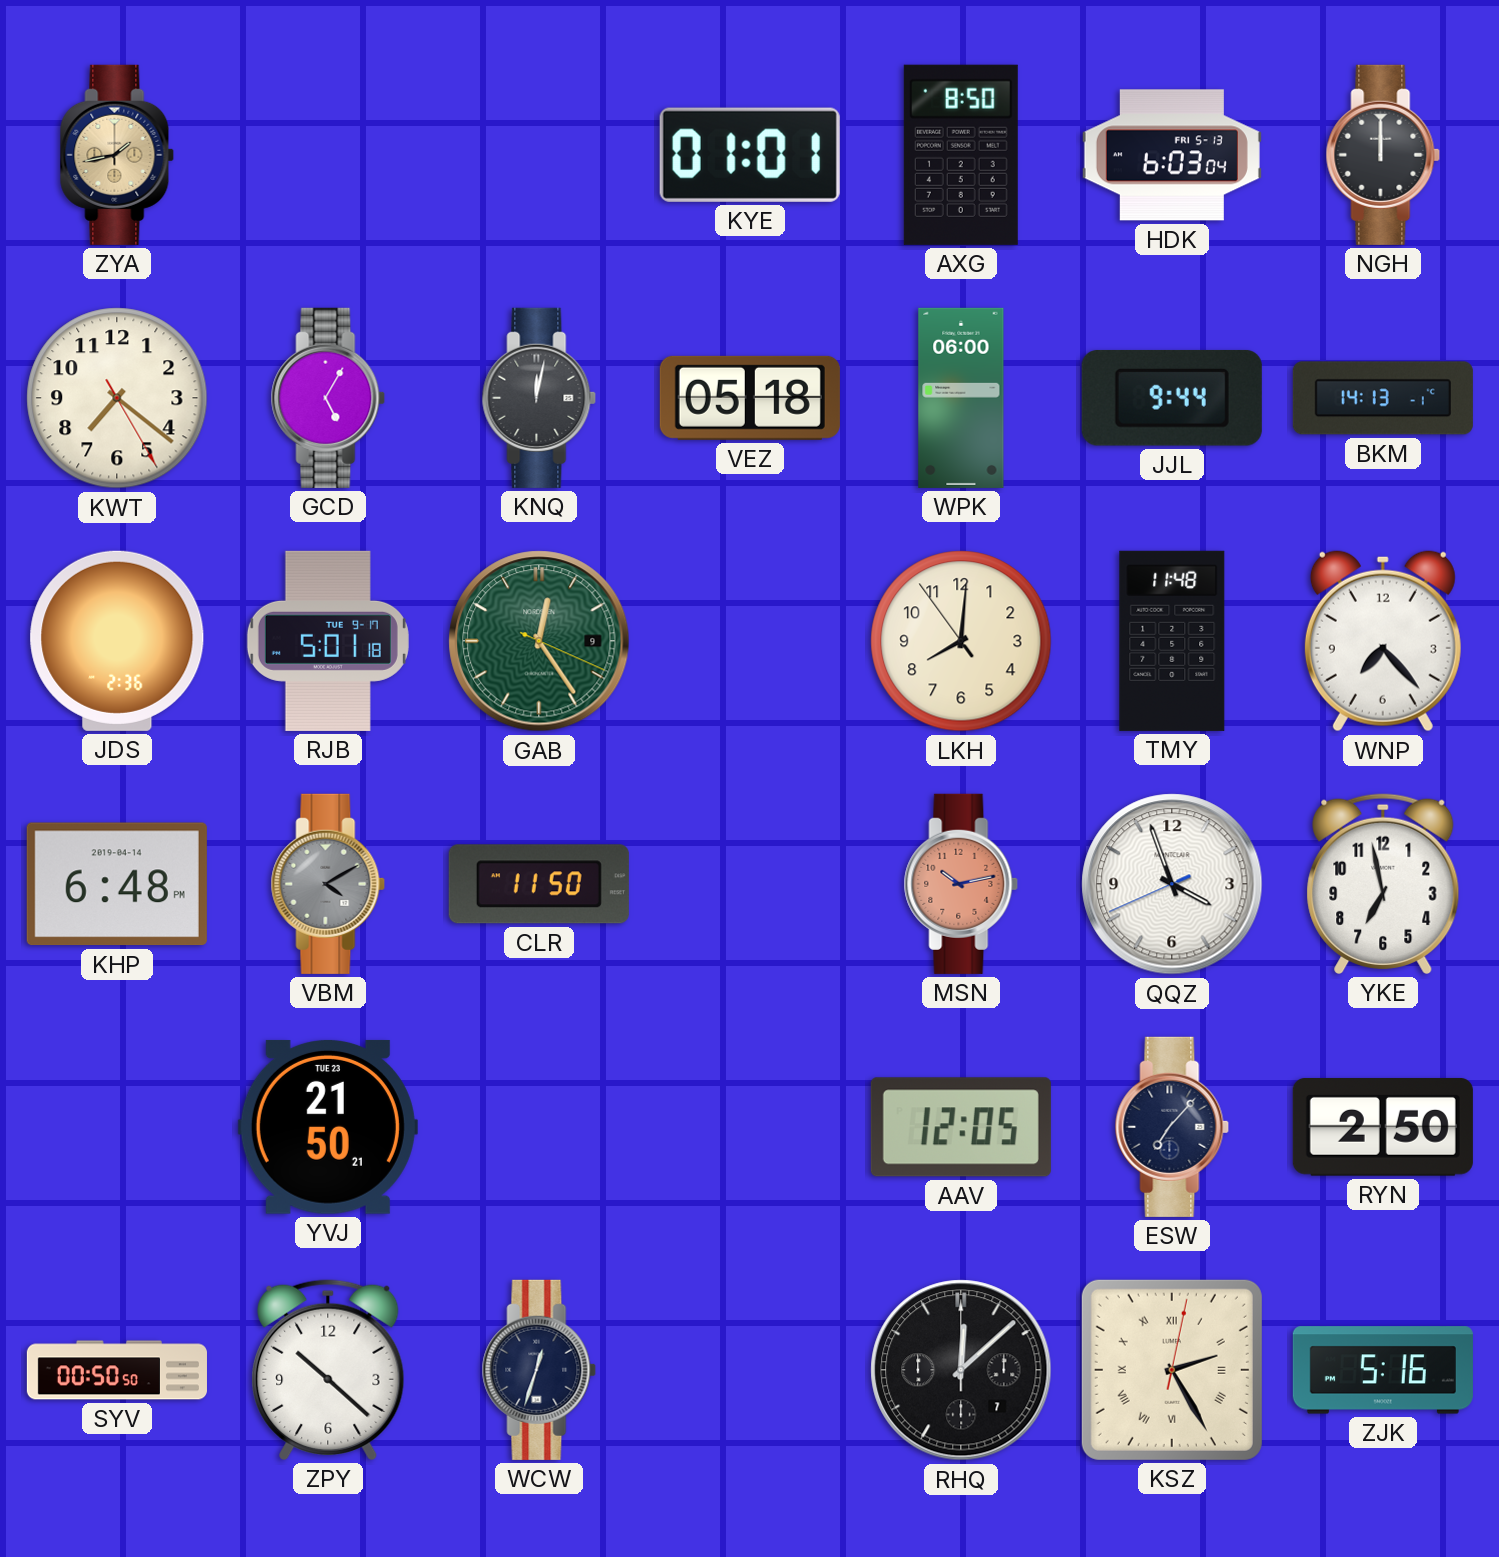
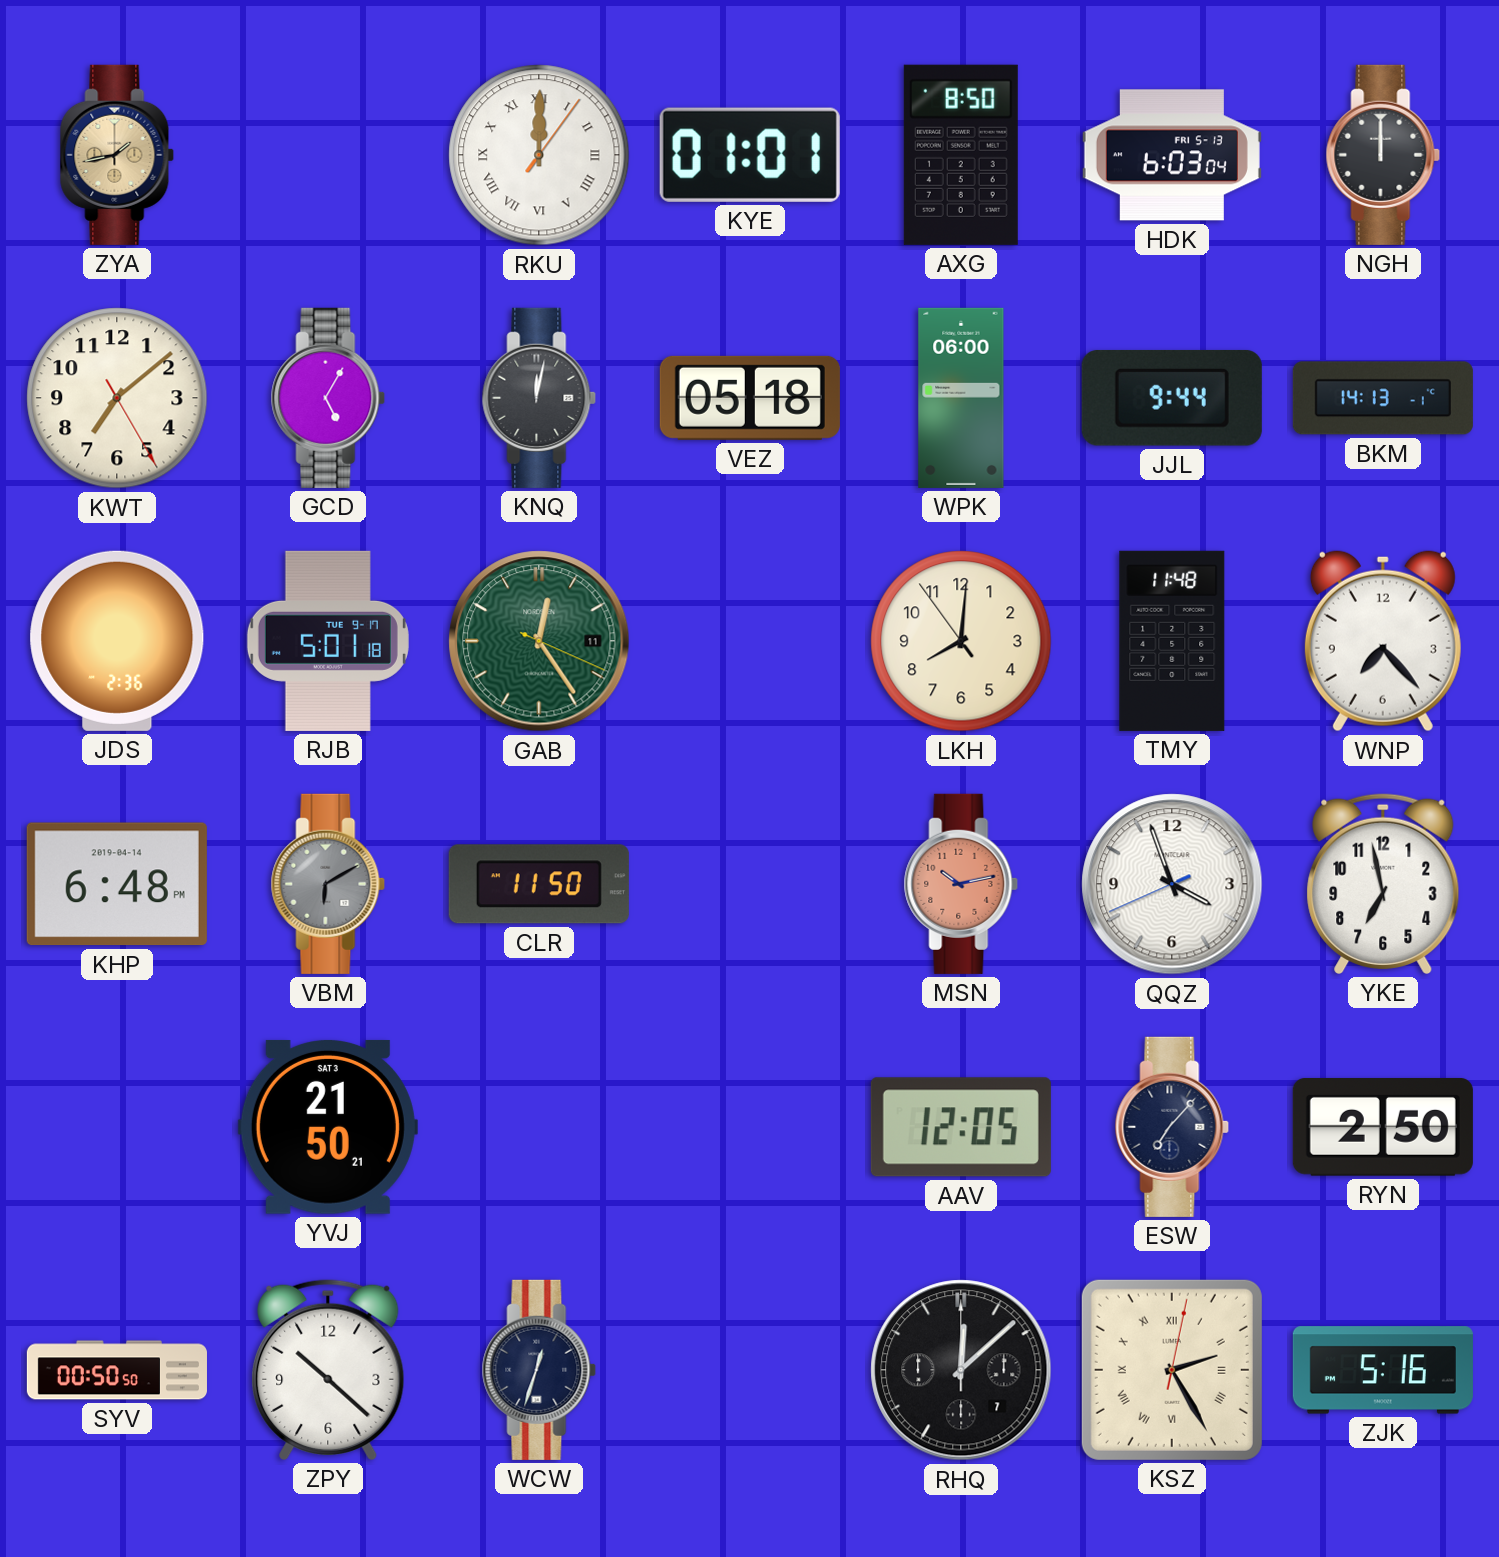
RKU: none -> 12:00
KWT: 7:21 -> 7:08
GAB date: 9 -> 11
VBM: 4:10 -> 6:10
YVJ date: TUE 23 -> SAT 3
